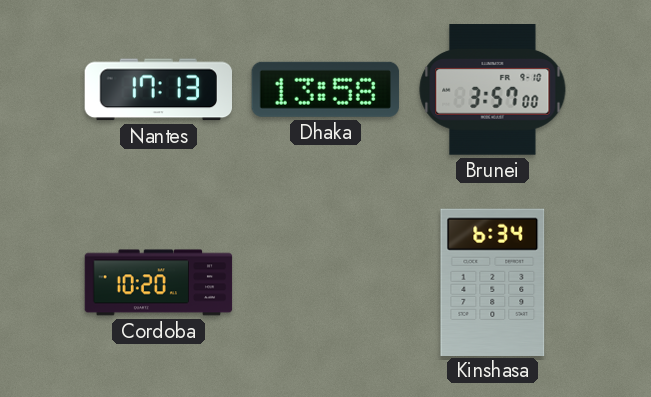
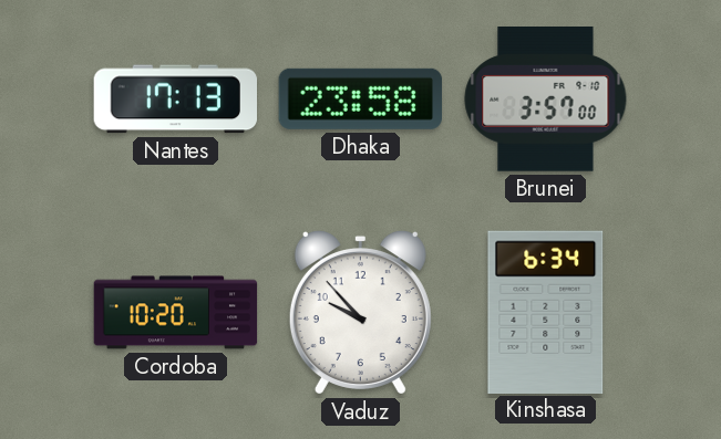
Dhaka: 13:58 -> 23:58
Vaduz: none -> 9:53
